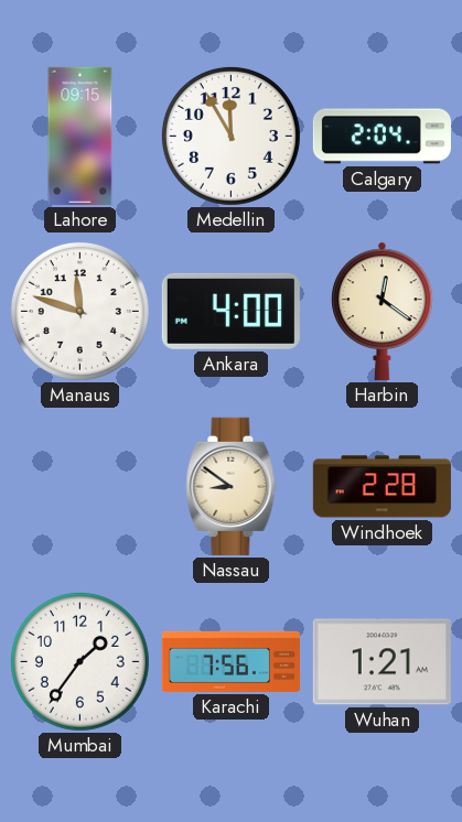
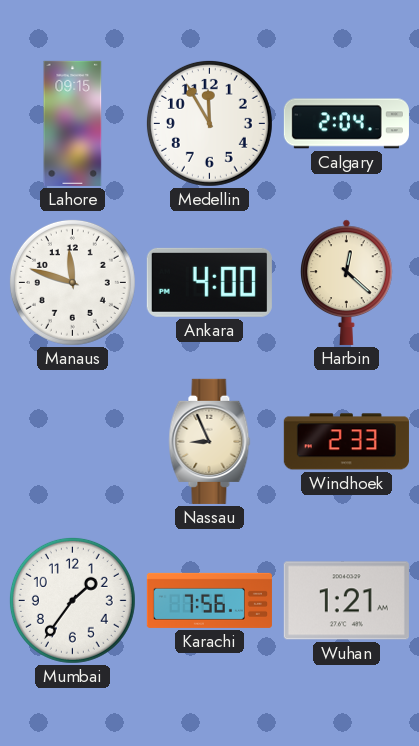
Harbin: 12:21 -> 12:22
Nassau: 8:51 -> 8:56
Windhoek: 2:28 -> 2:33
